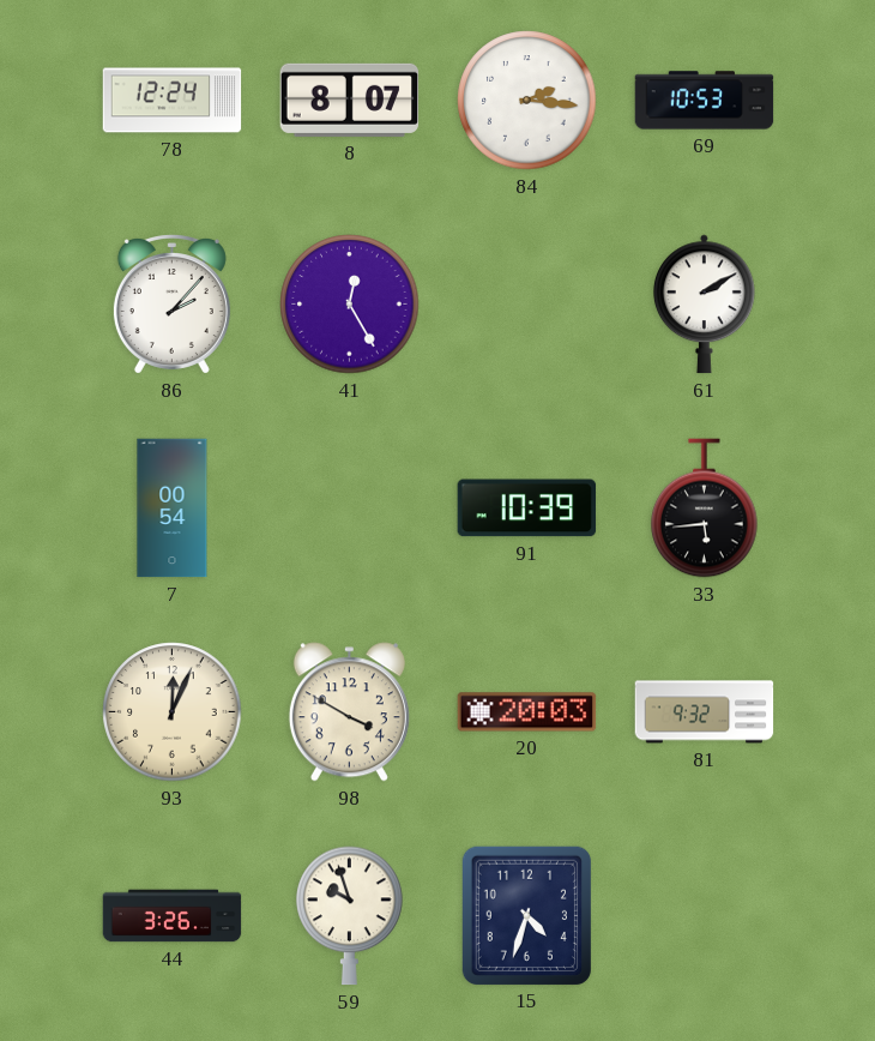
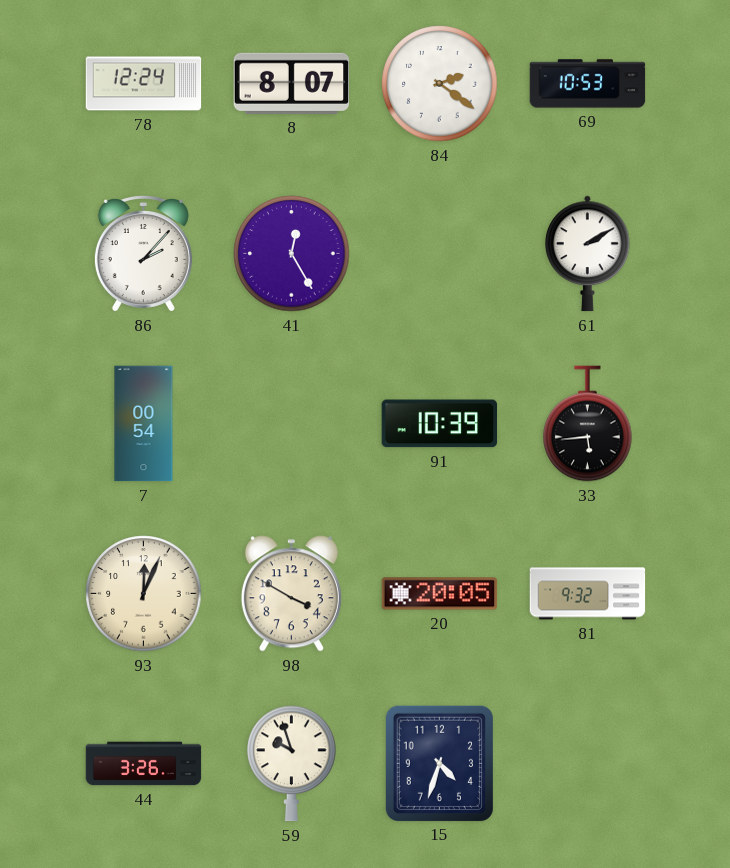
84: 2:16 -> 2:21
20: 20:03 -> 20:05
